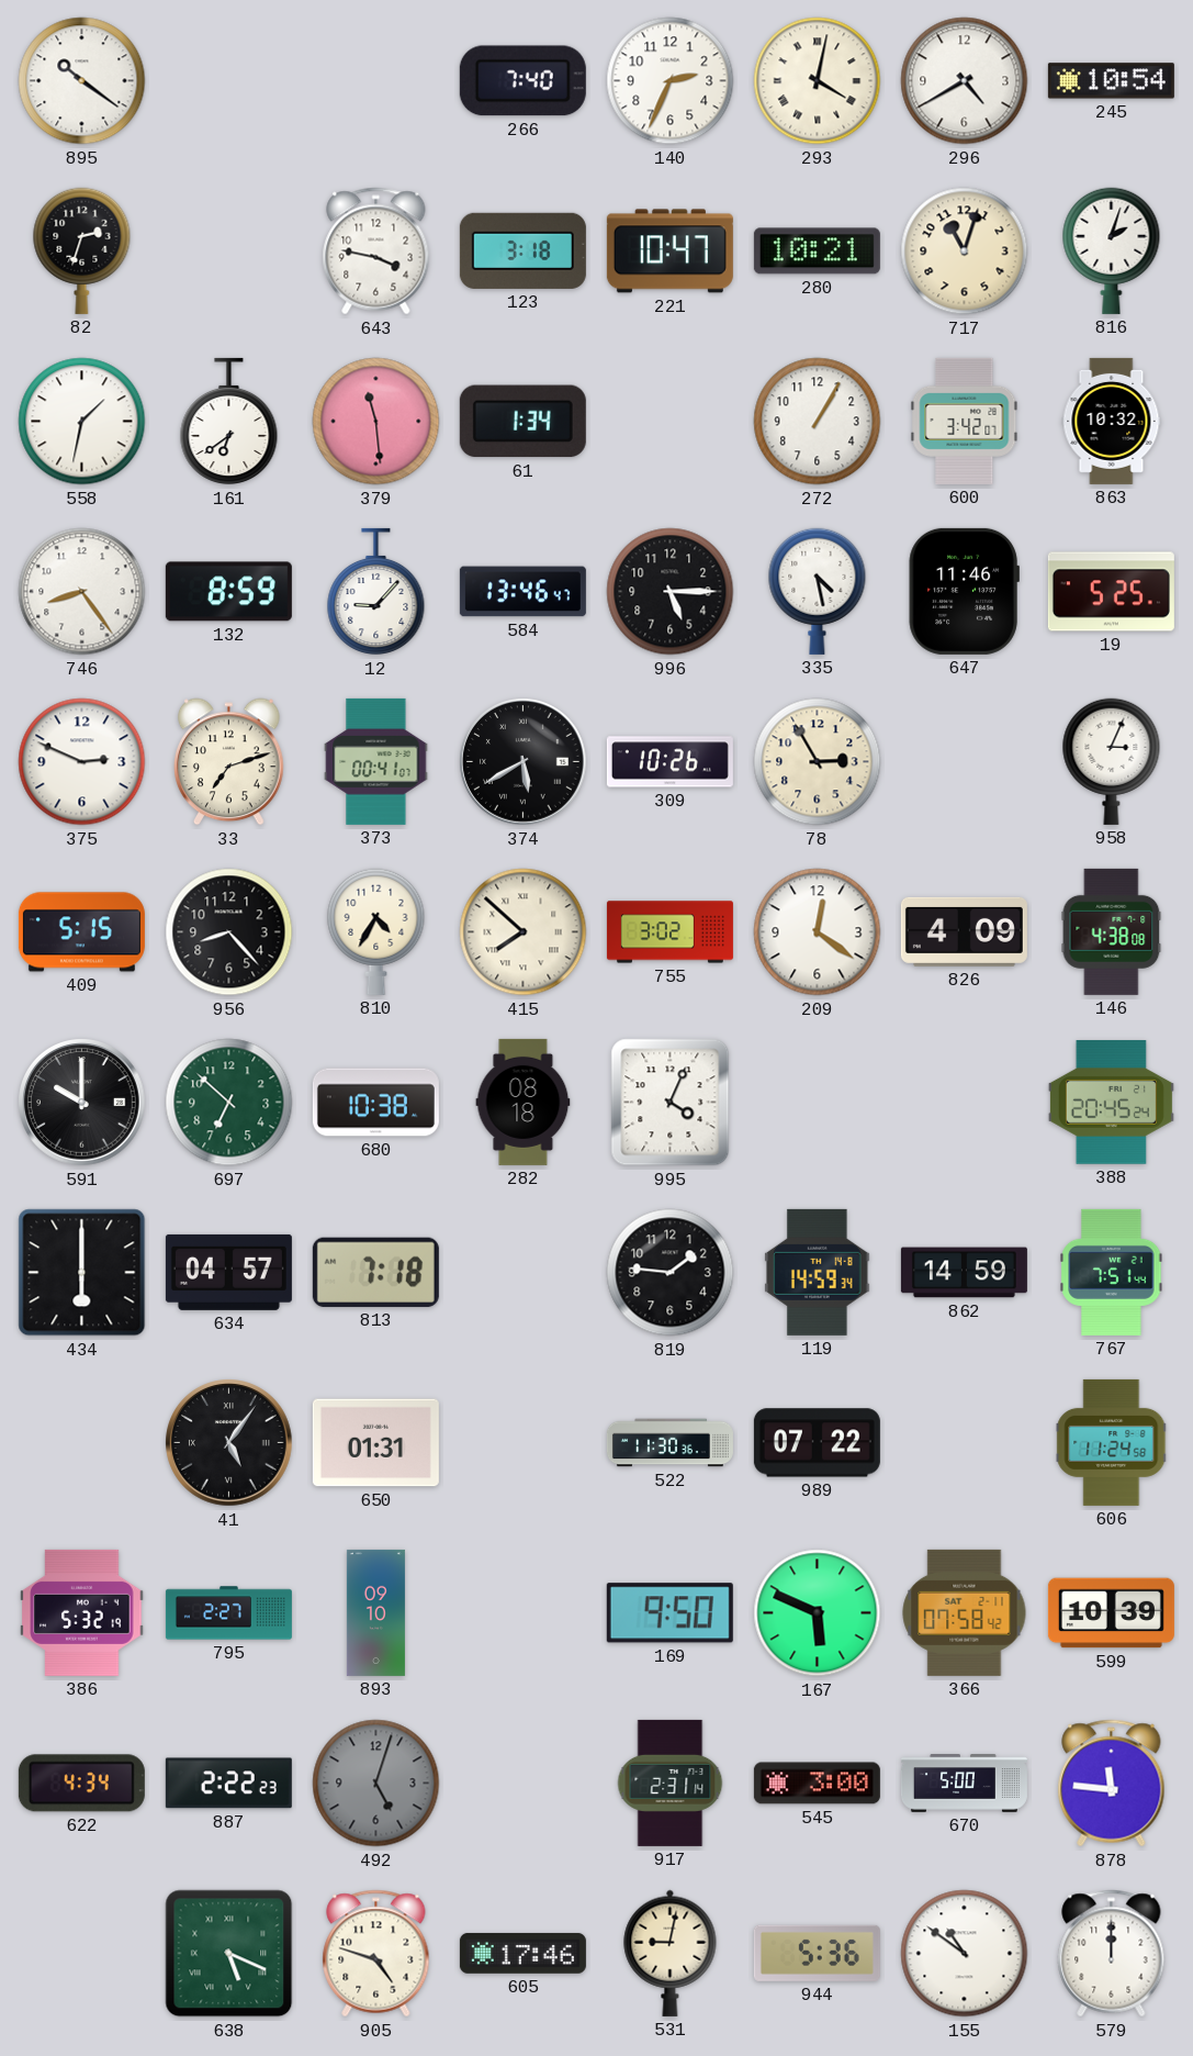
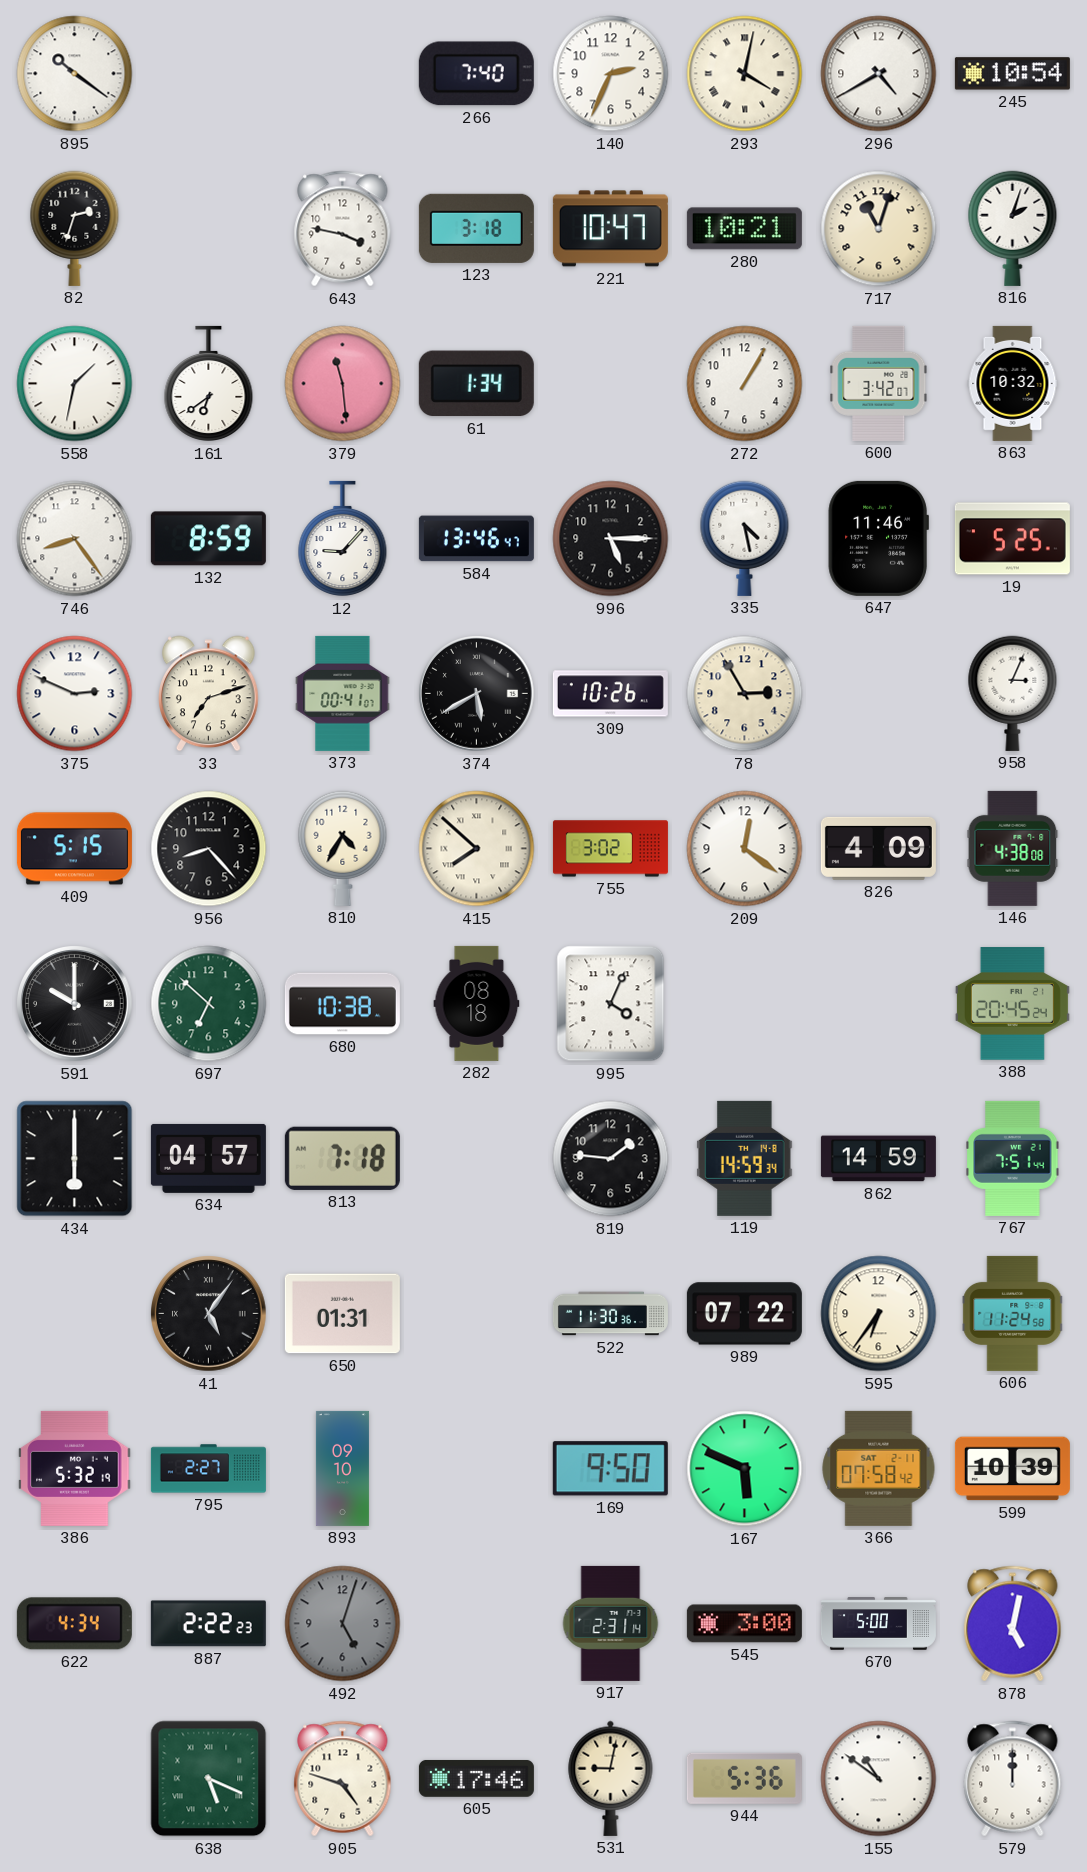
595: none -> 6:36
878: 11:46 -> 5:02
